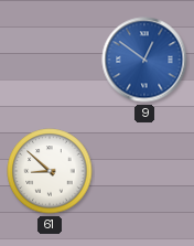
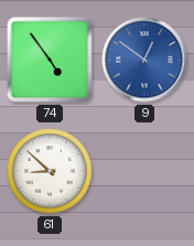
74: none -> 4:54
